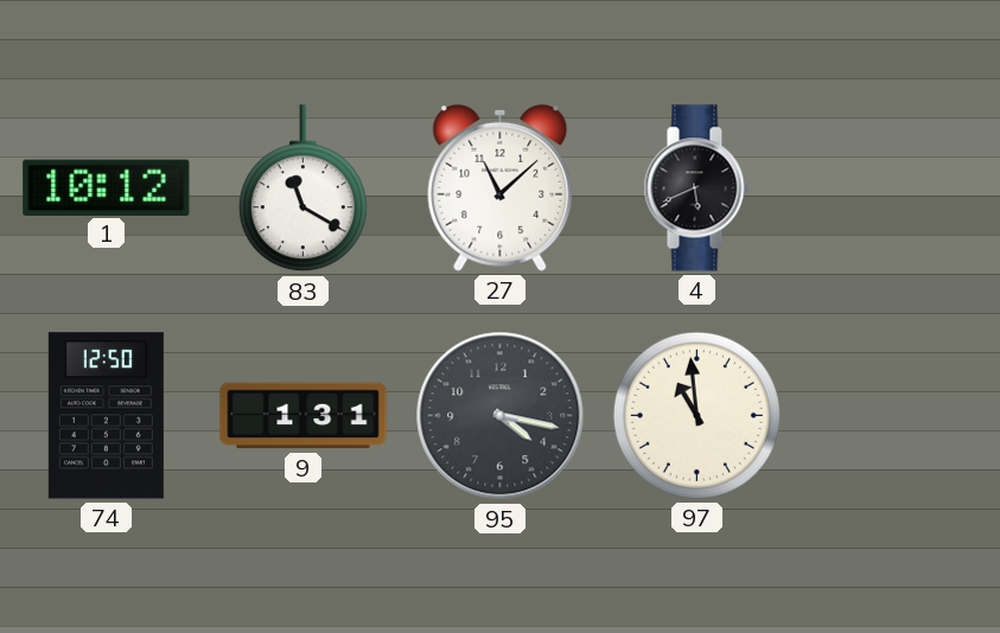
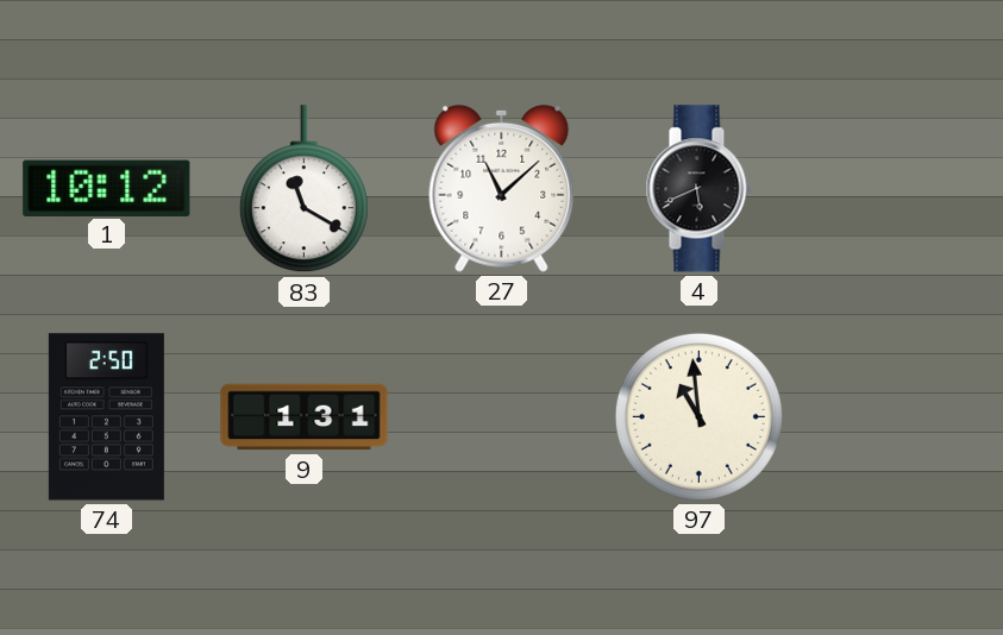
74: 12:50 -> 2:50
95: 4:17 -> none
